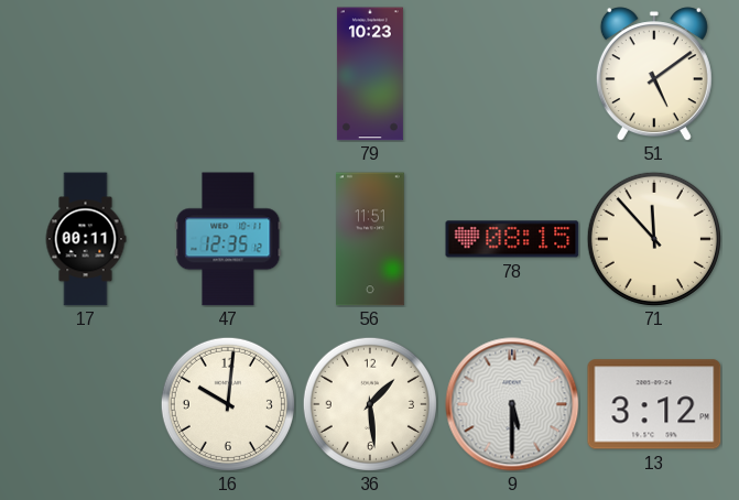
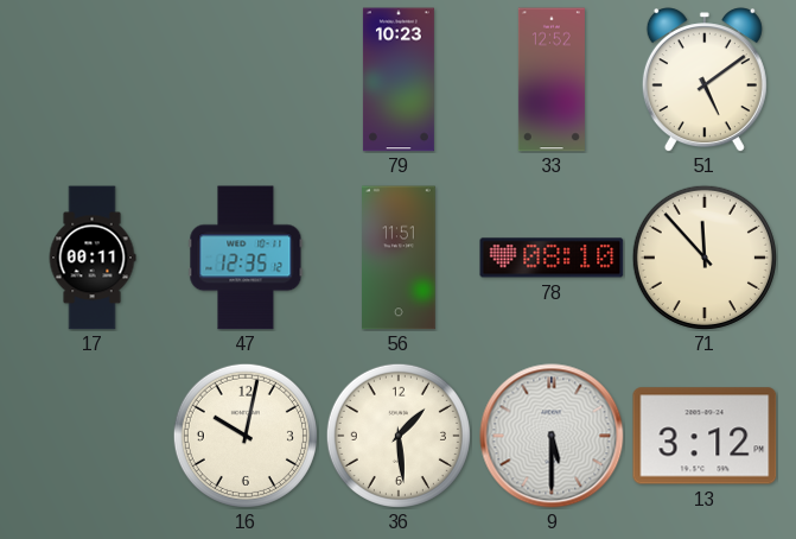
33: none -> 12:52
78: 08:15 -> 08:10
16: 10:01 -> 10:02
